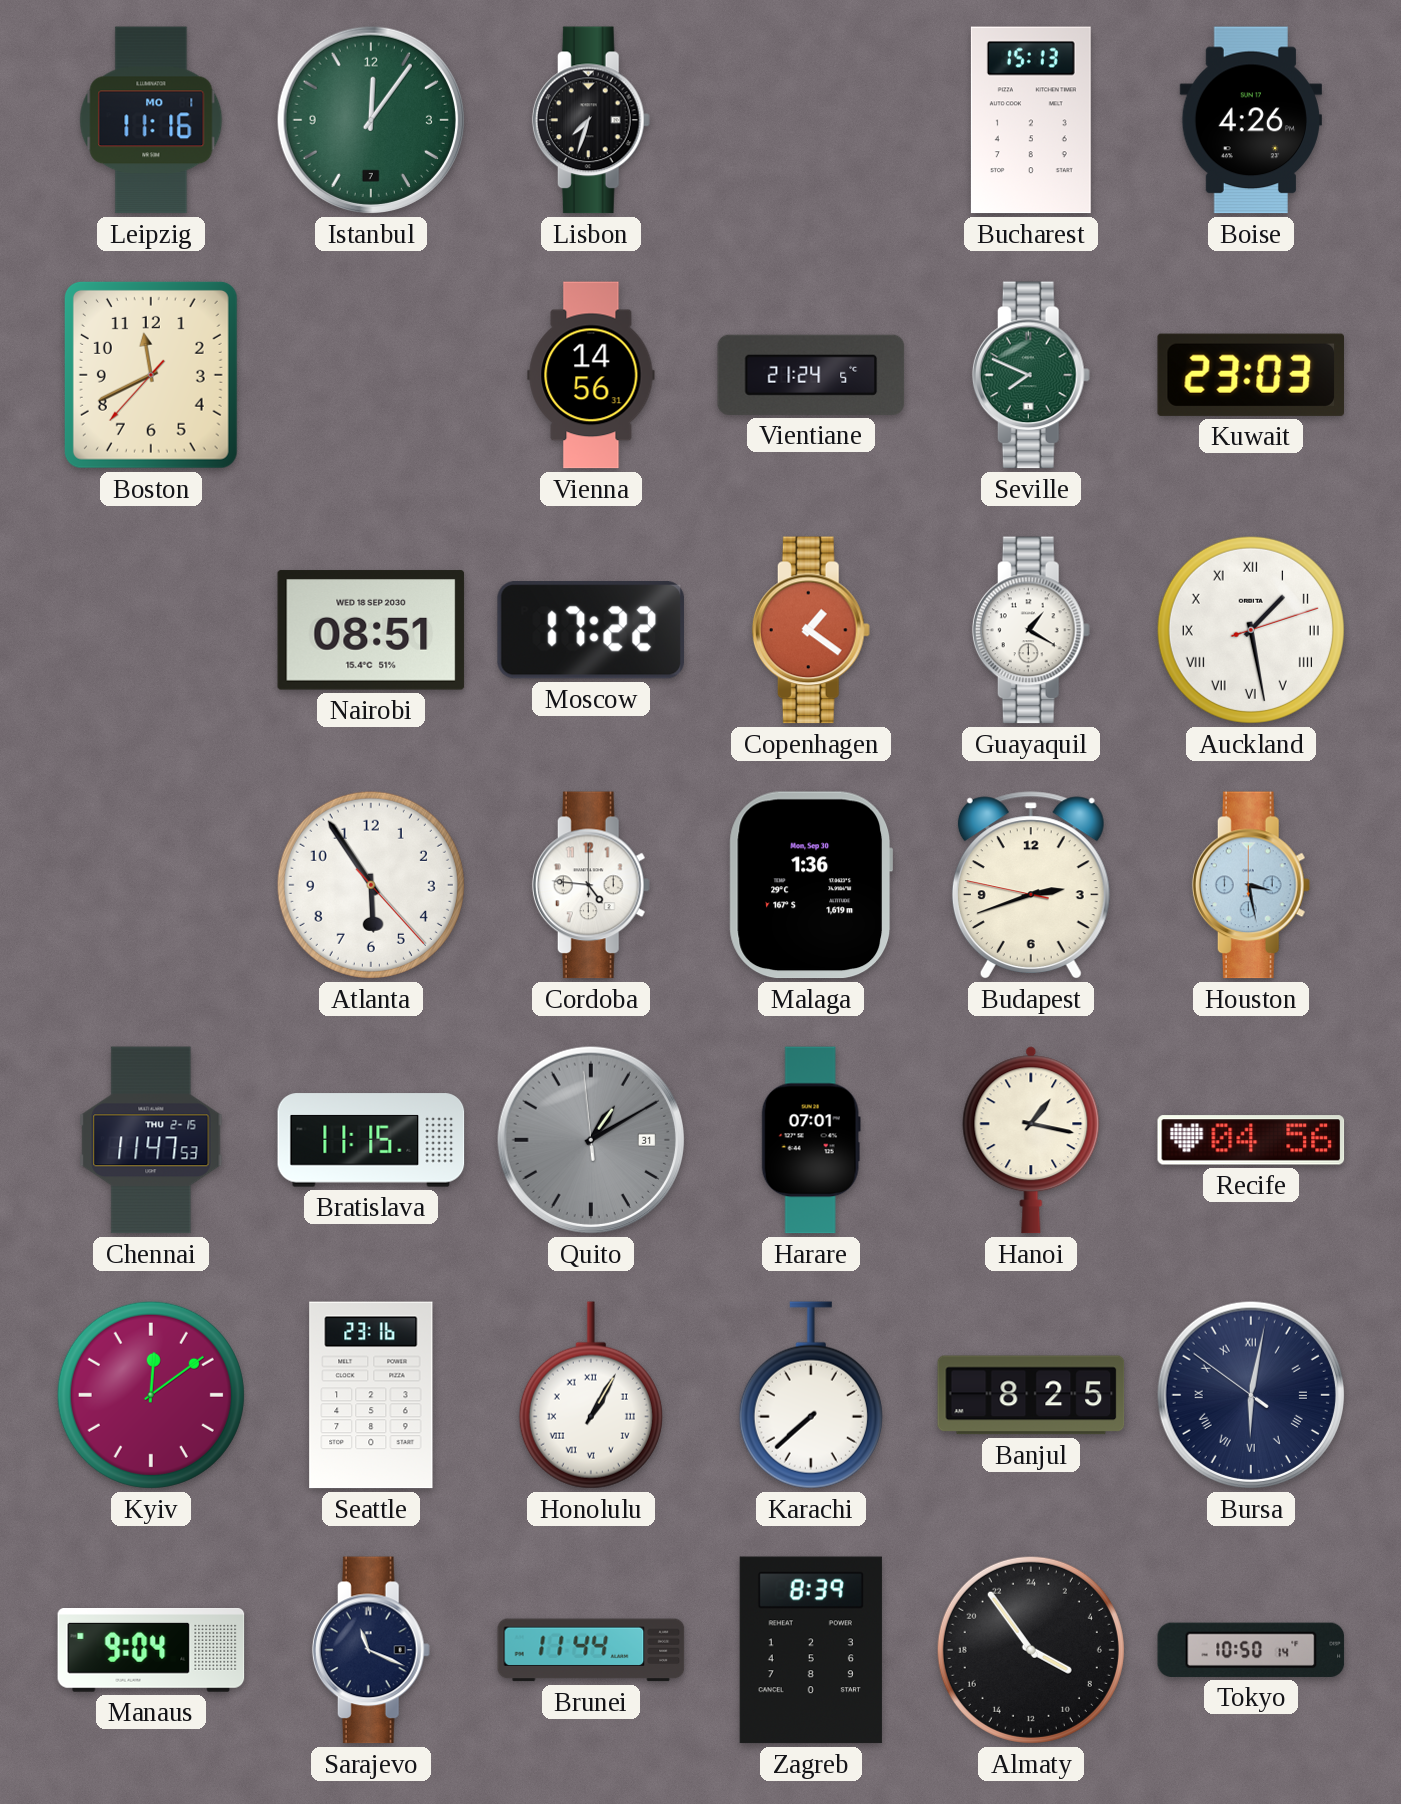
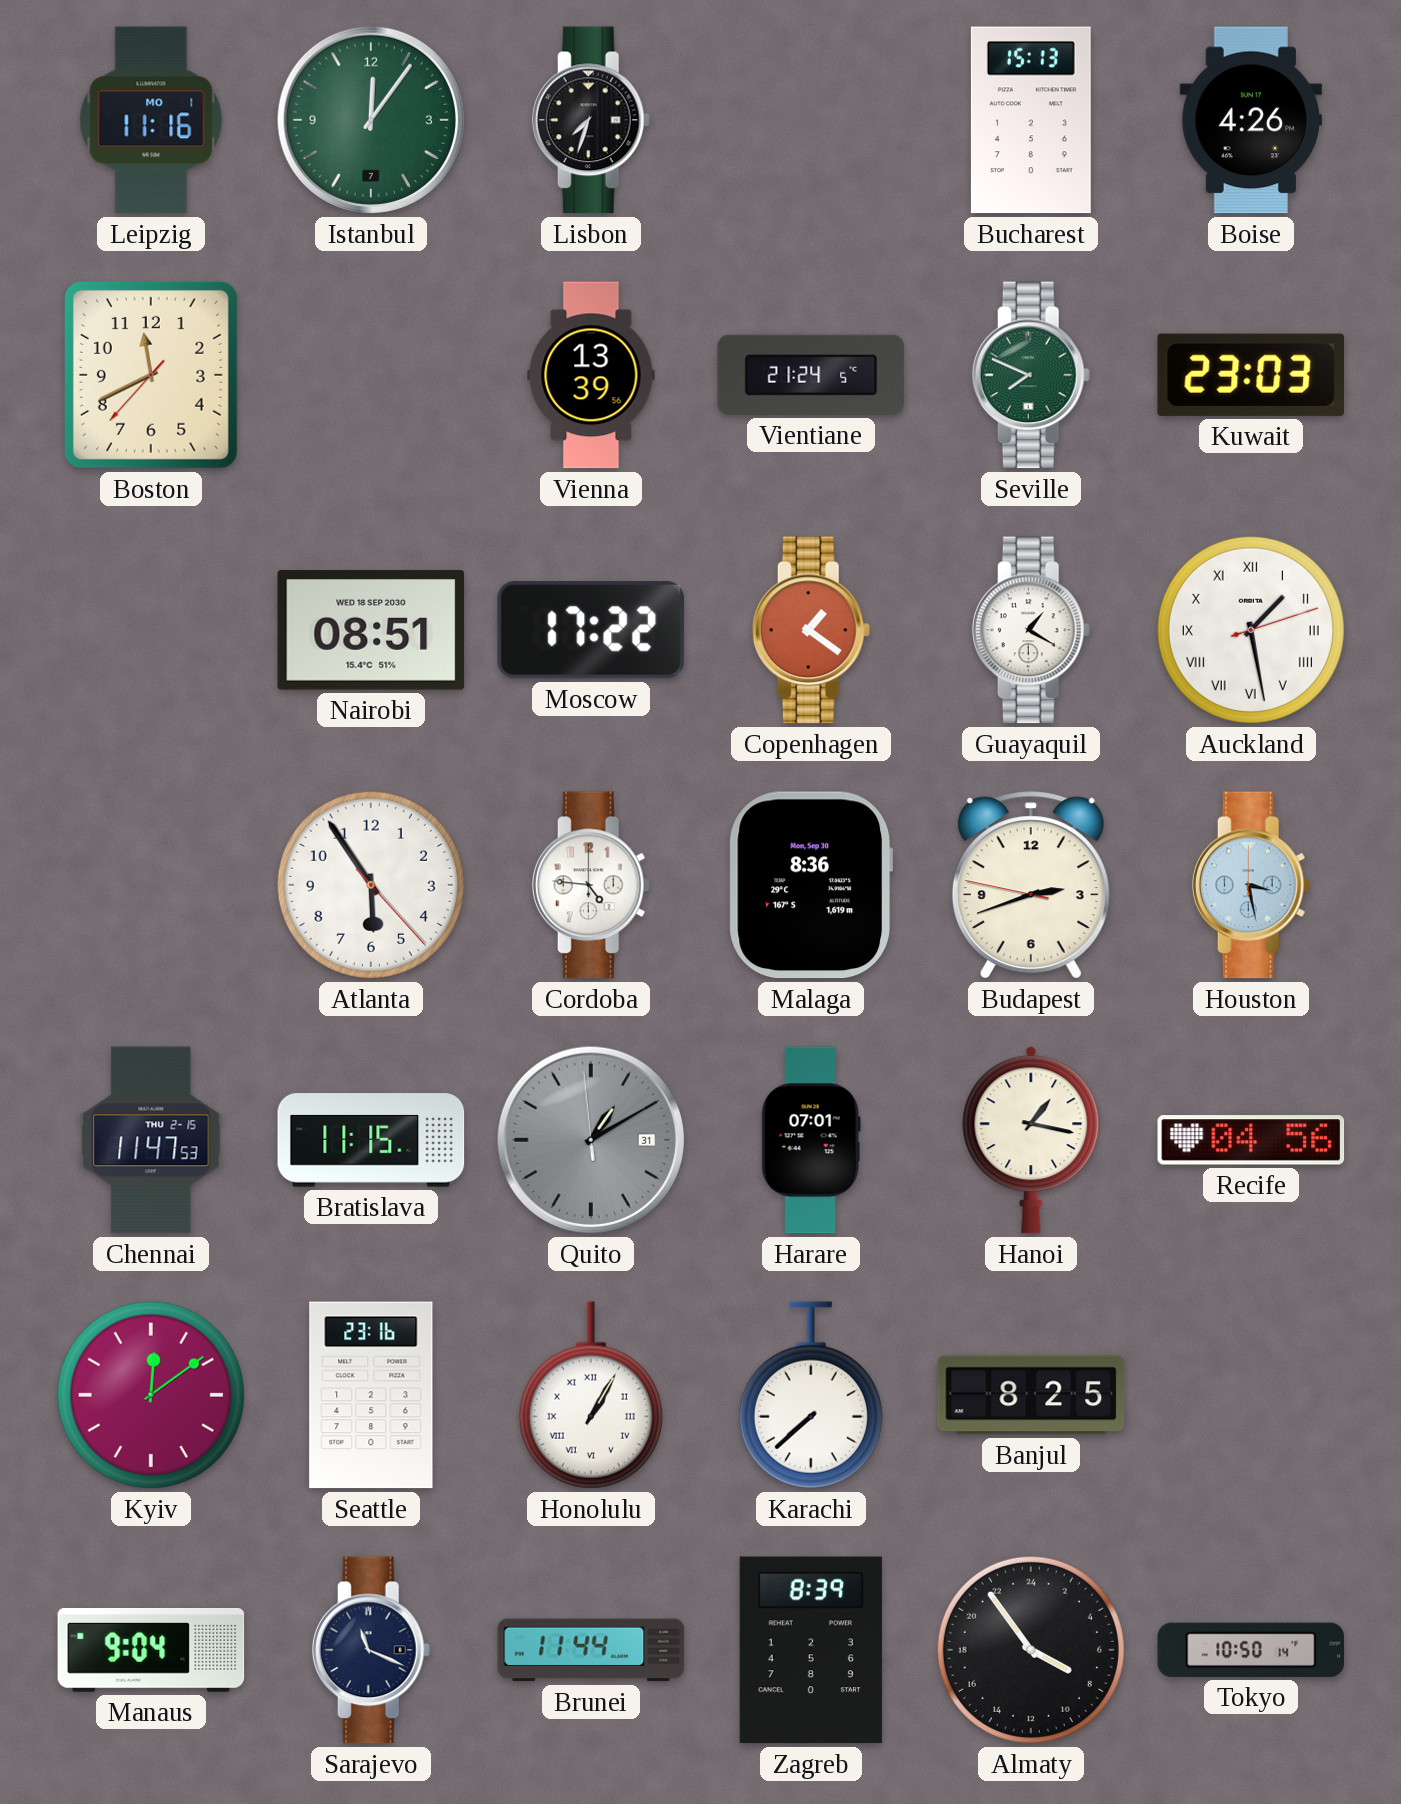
Vienna: 14:56 -> 13:39
Malaga: 1:36 -> 8:36
Bursa: 6:01 -> none
